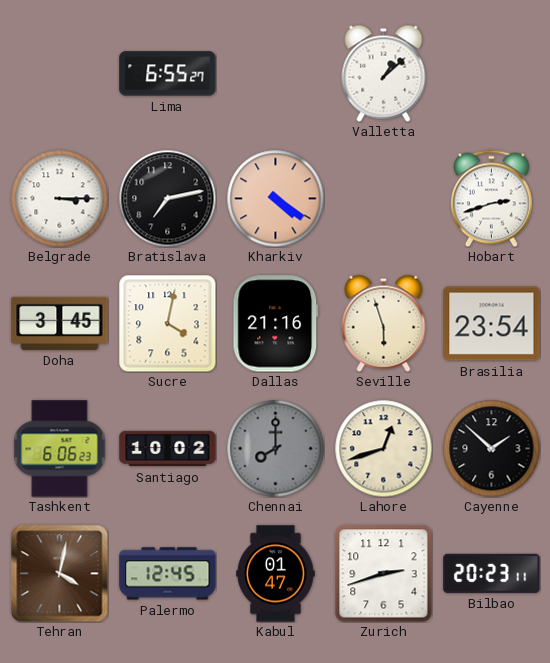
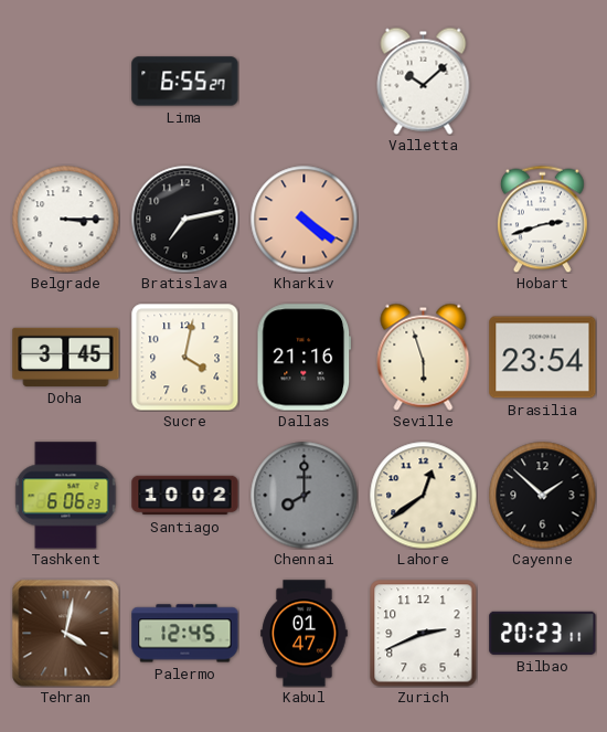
Valletta: 1:08 -> 10:08
Lahore: 12:42 -> 12:39
Zurich: 2:42 -> 2:41
